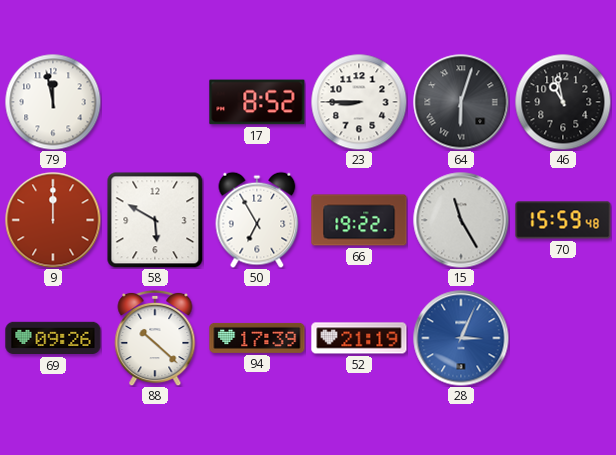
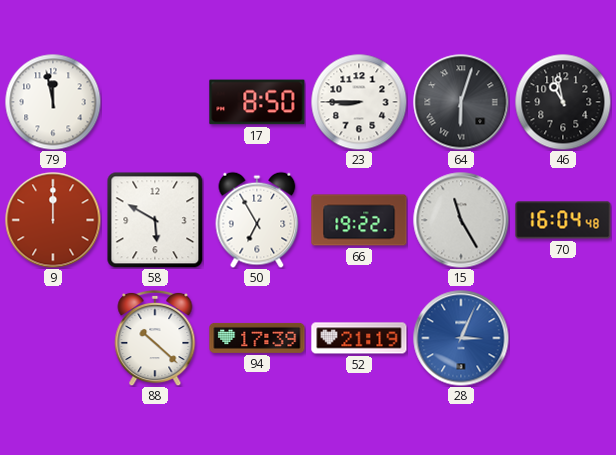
17: 8:52 -> 8:50
70: 15:59 -> 16:04
69: 09:26 -> none
